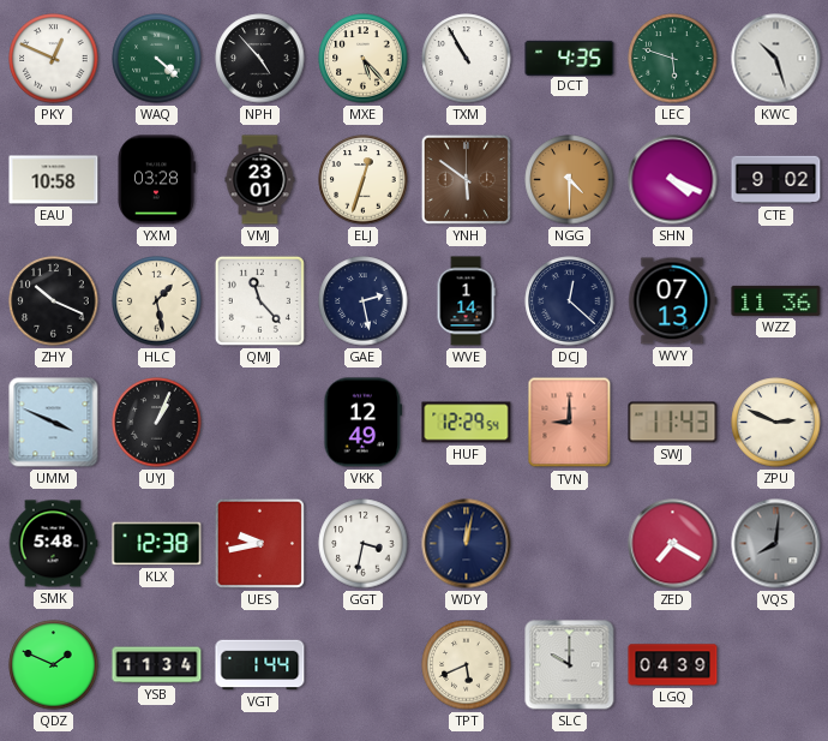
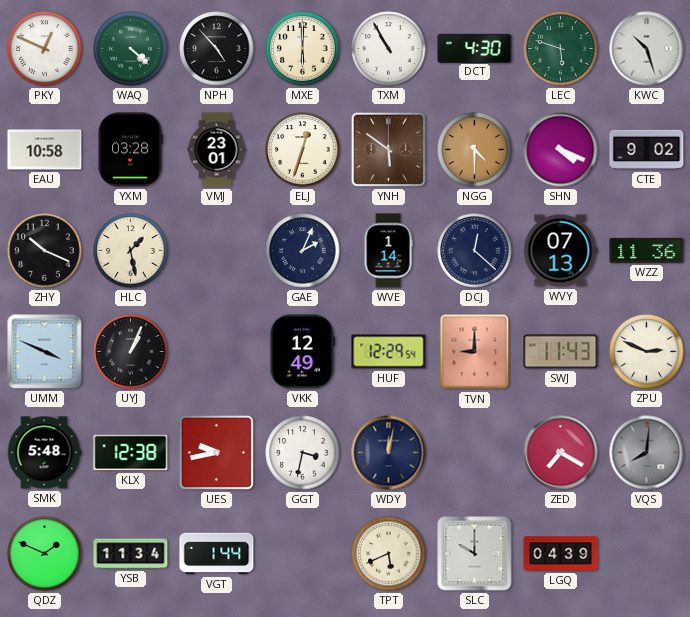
MXE: 5:23 -> 6:00
DCT: 4:35 -> 4:30
QMJ: 11:23 -> none
GAE: 2:28 -> 2:04
